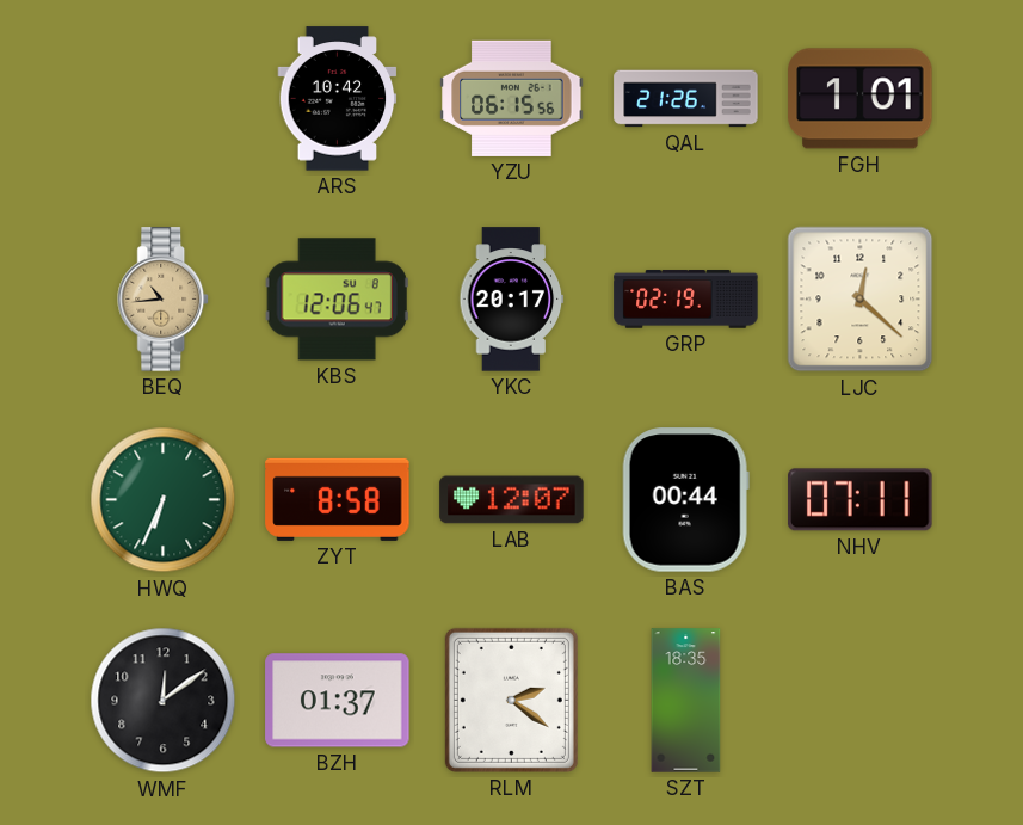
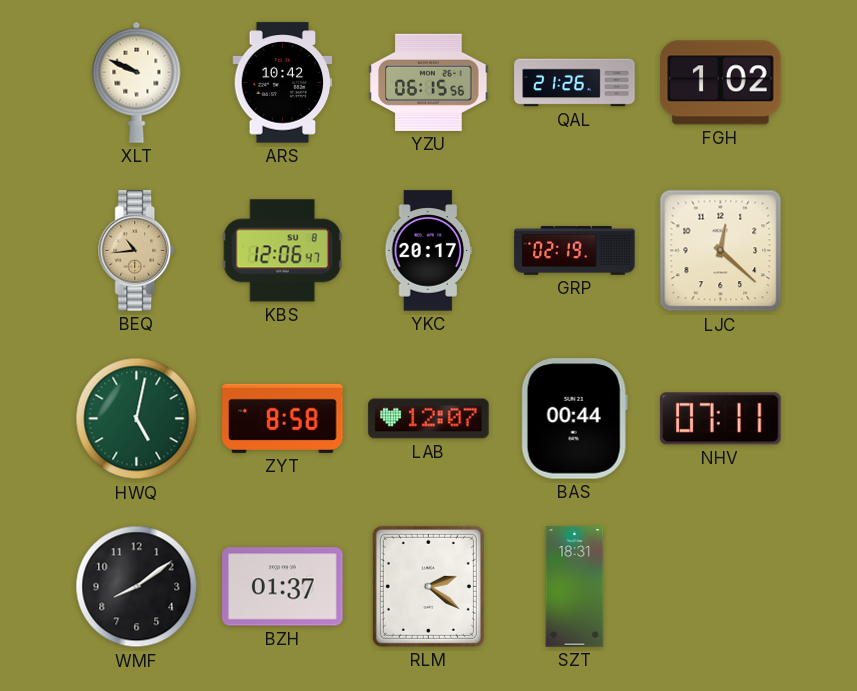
XLT: none -> 9:49
FGH: 1:01 -> 1:02
HWQ: 6:34 -> 5:02
WMF: 12:09 -> 8:09
SZT: 18:35 -> 18:31
